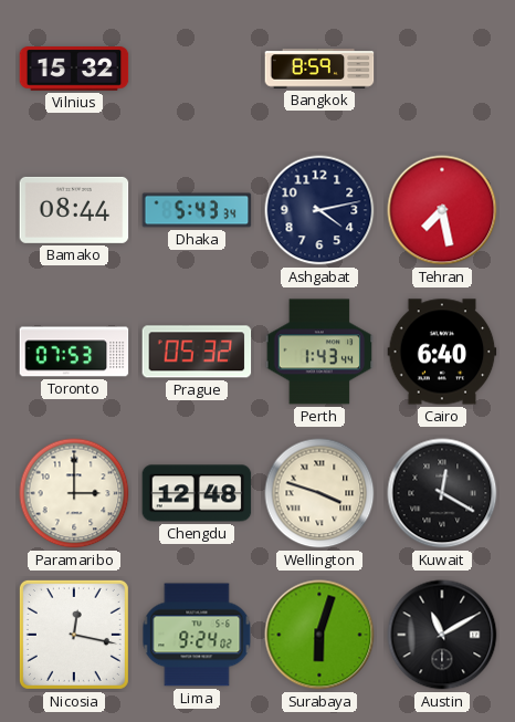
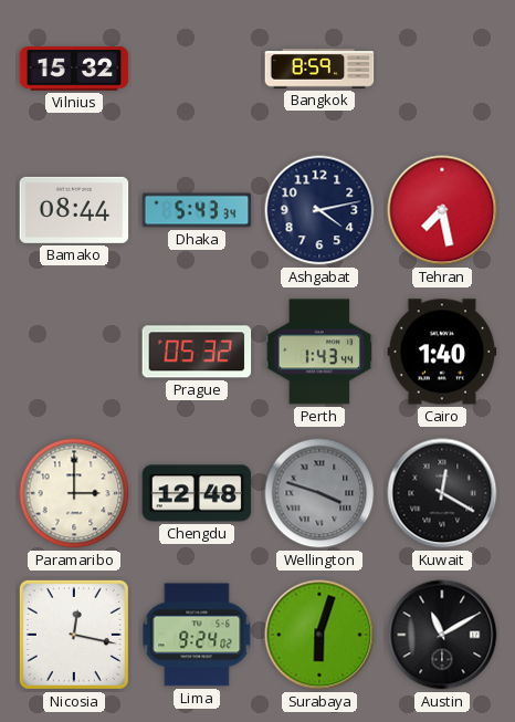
Toronto: 07:53 -> none
Cairo: 6:40 -> 1:40
Wellington dial: cream -> grey
